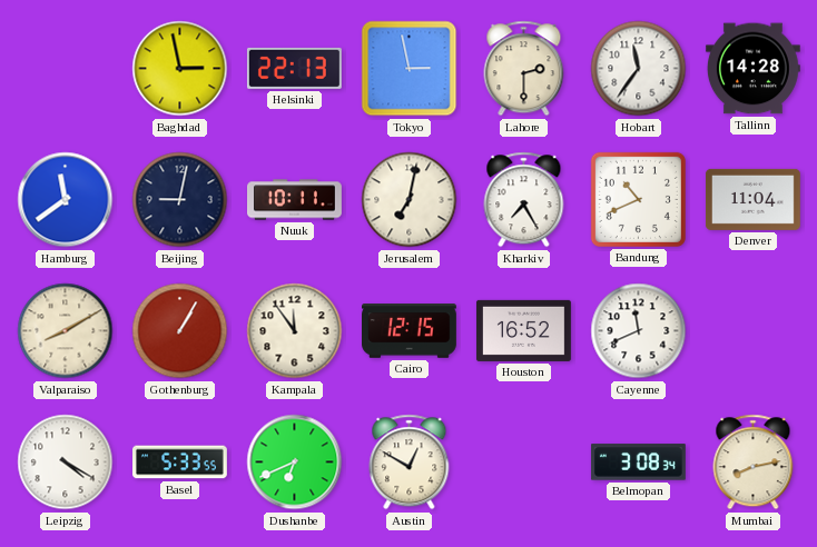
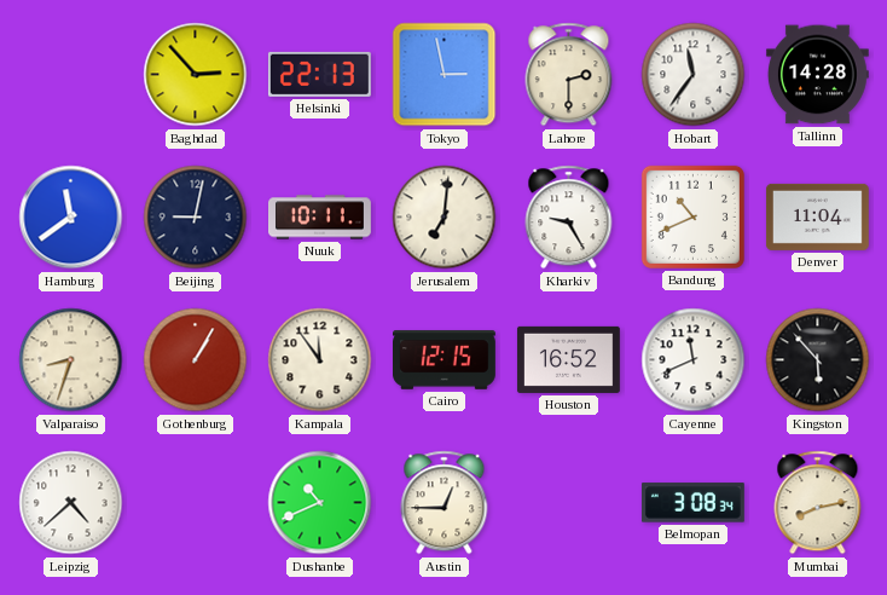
Baghdad: 2:58 -> 2:53
Jerusalem: 7:02 -> 7:01
Kharkiv: 7:25 -> 9:25
Valparaiso: 8:10 -> 8:33
Kingston: none -> 5:53
Leipzig: 4:20 -> 4:38
Basel: 5:33 -> none
Dushanbe: 6:41 -> 10:41
Austin: 12:50 -> 12:45
